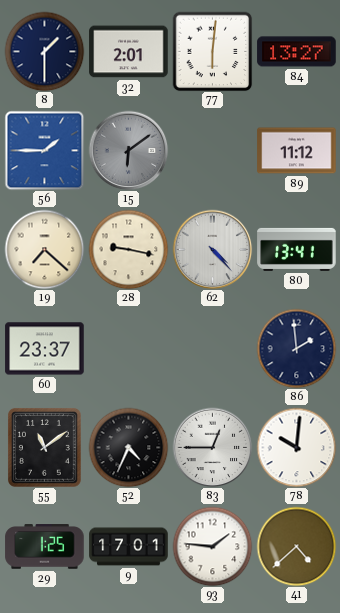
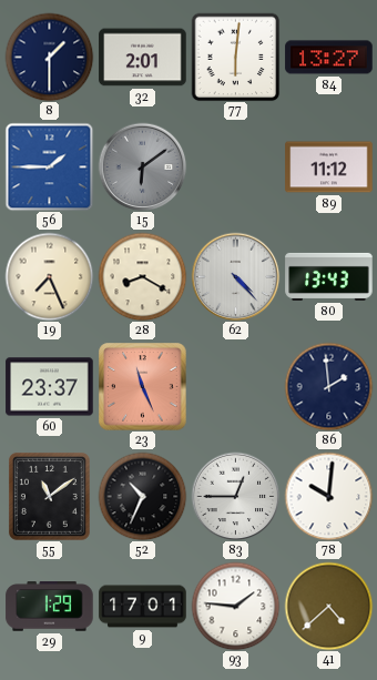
19: 7:22 -> 7:26
28: 9:17 -> 8:20
80: 13:41 -> 13:43
23: none -> 11:26
52: 4:34 -> 10:34
29: 1:25 -> 1:29
